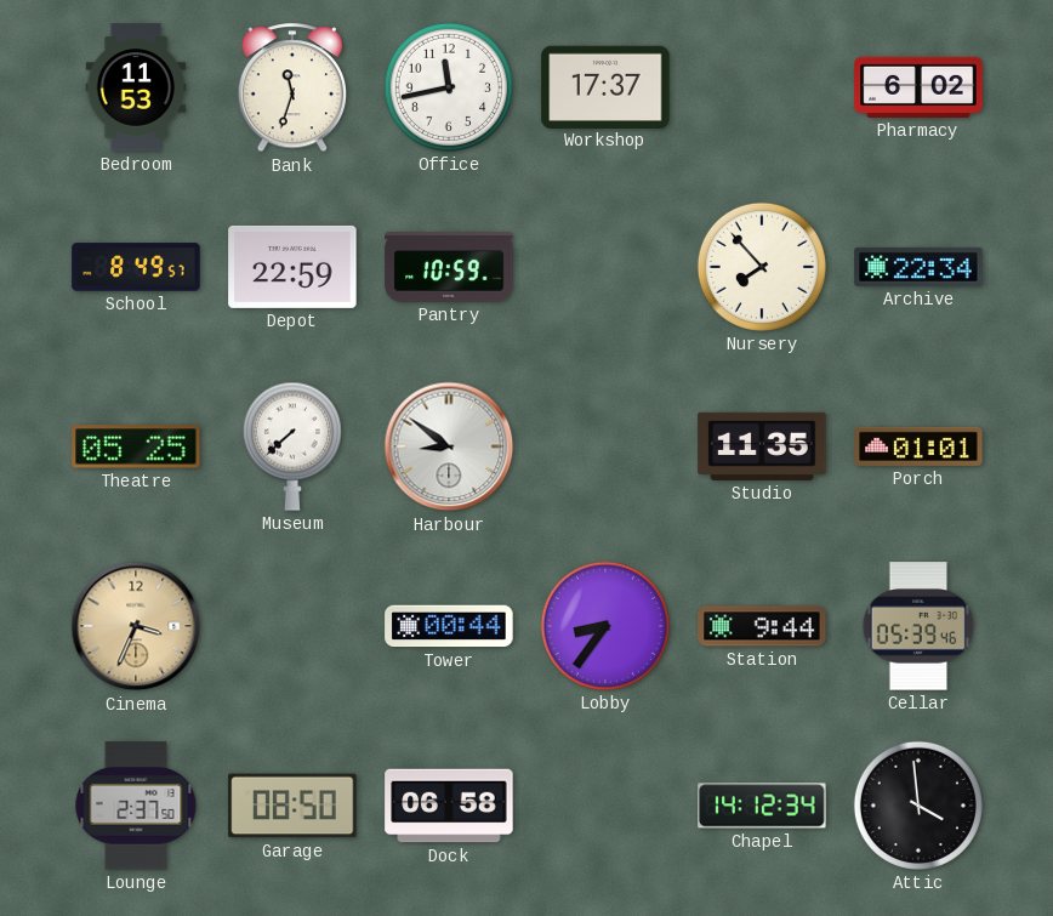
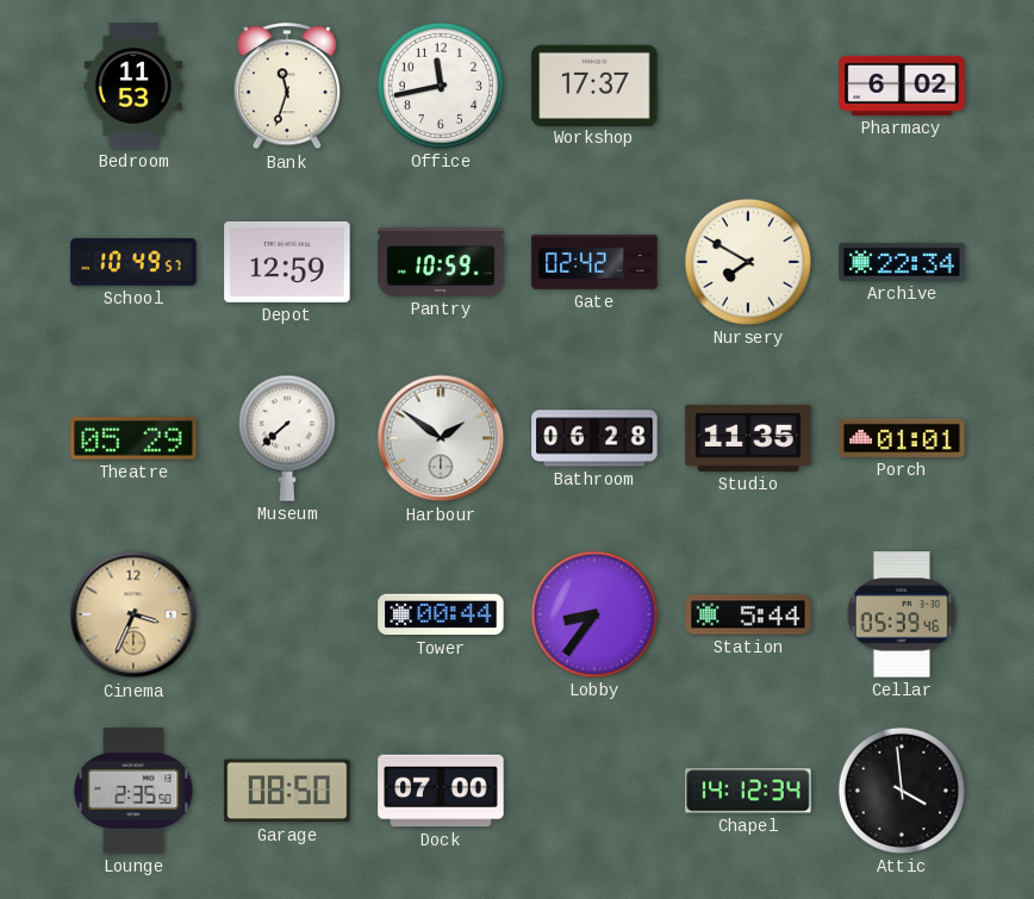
School: 8:49 -> 10:49
Depot: 22:59 -> 12:59
Gate: none -> 02:42
Nursery: 7:53 -> 7:50
Theatre: 05:25 -> 05:29
Harbour: 8:51 -> 1:51
Bathroom: none -> 06:28
Station: 9:44 -> 5:44
Lounge: 2:37 -> 2:35
Dock: 06:58 -> 07:00
